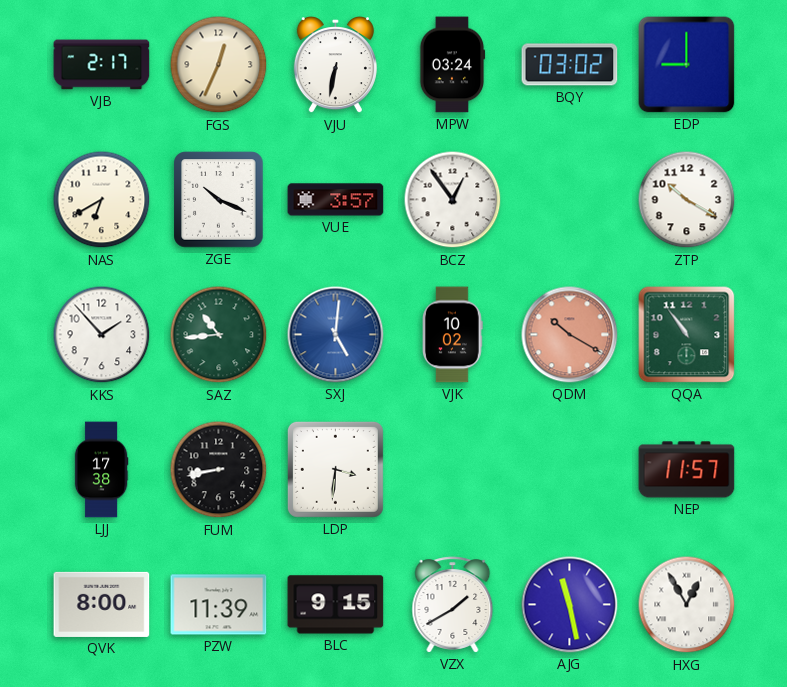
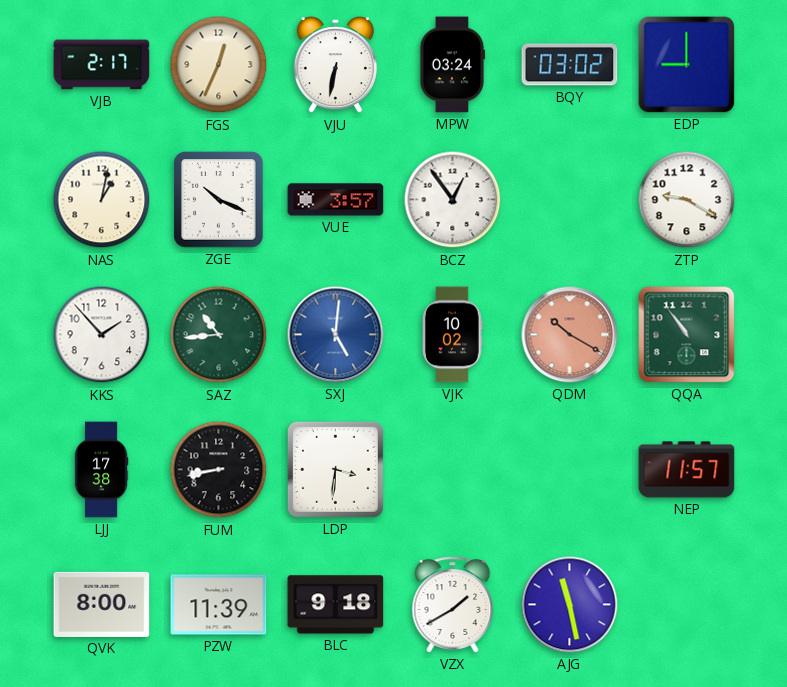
NAS: 6:40 -> 1:02
ZTP: 10:20 -> 9:20
BLC: 9:15 -> 9:18
HXG: 12:55 -> none
